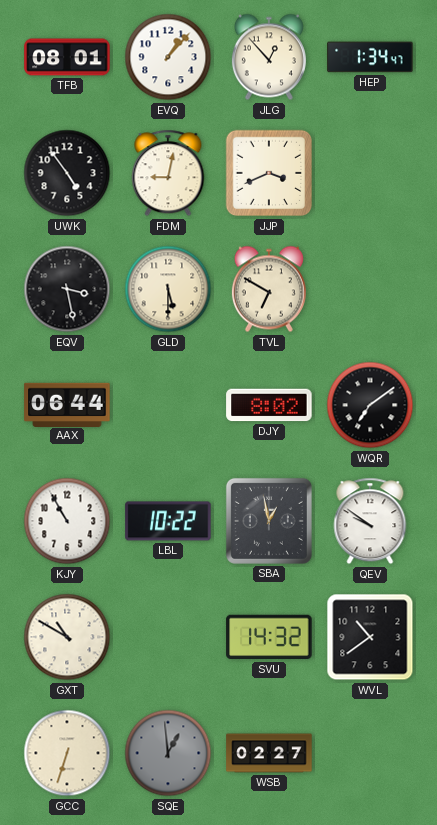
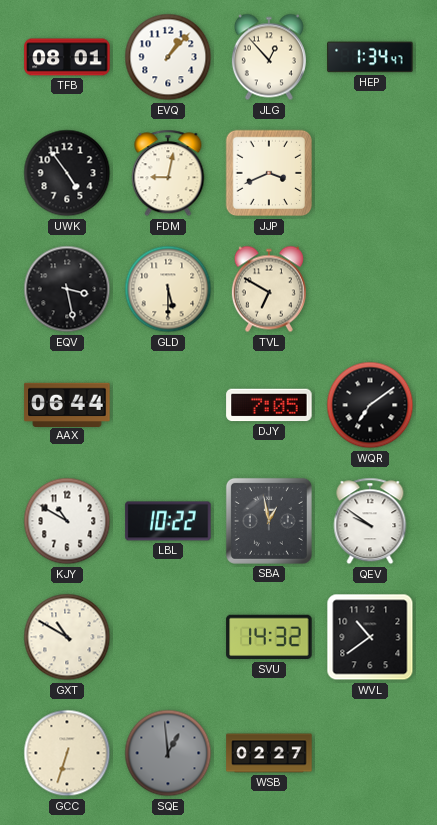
DJY: 8:02 -> 7:05
KJY: 10:55 -> 10:50
